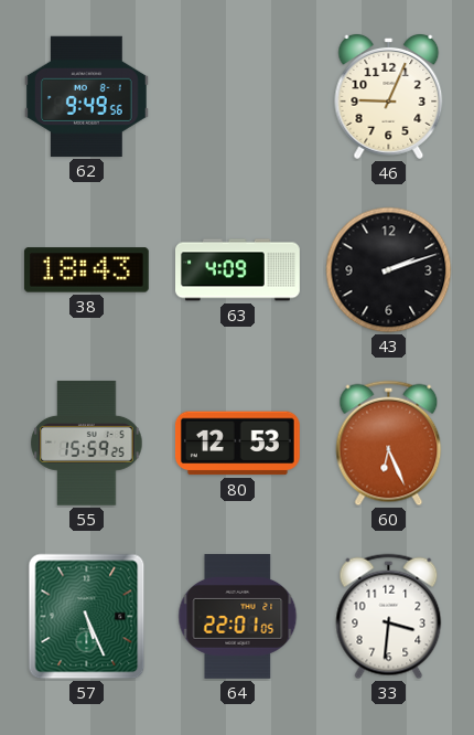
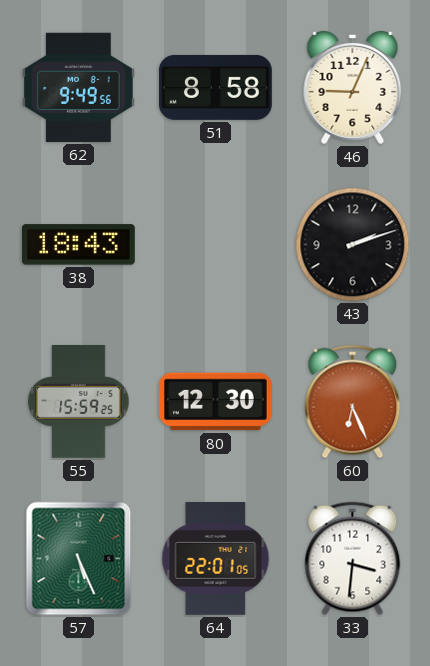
51: none -> 8:58
63: 4:09 -> none
80: 12:53 -> 12:30
